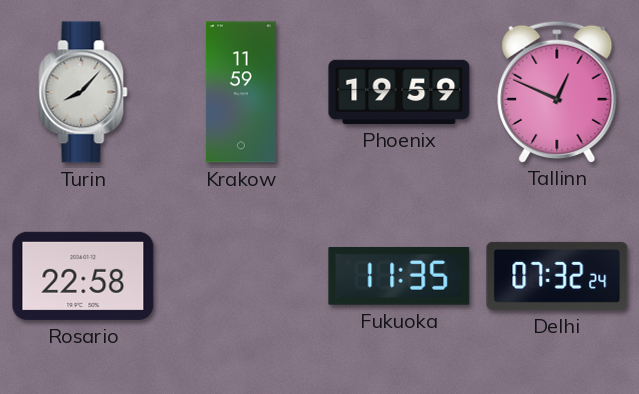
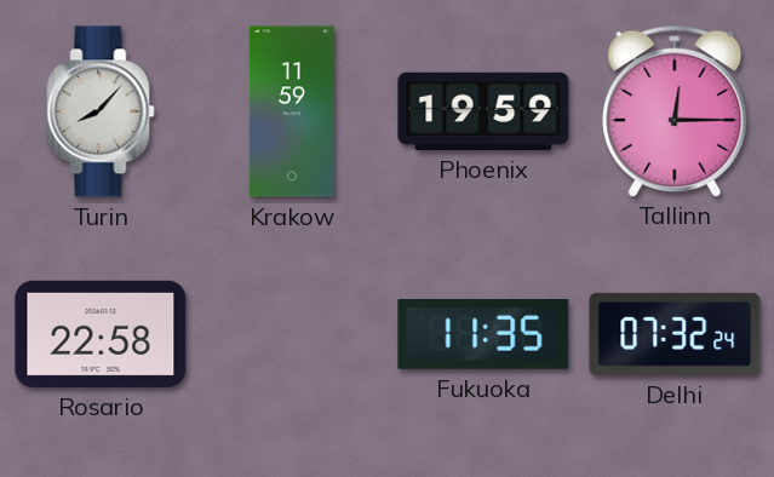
Tallinn: 12:49 -> 12:15
